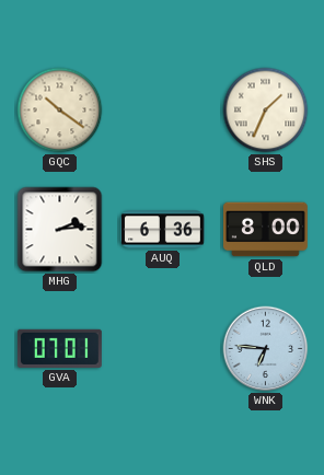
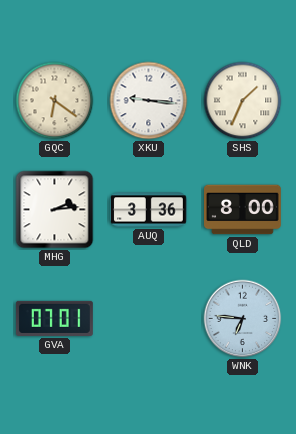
GQC: 10:21 -> 6:21
XKU: none -> 9:16
AUQ: 6:36 -> 3:36
